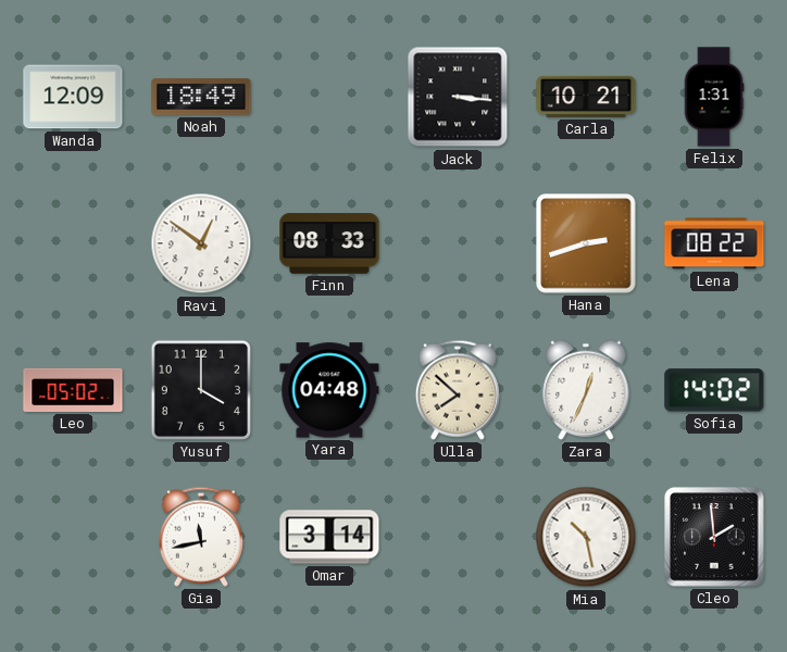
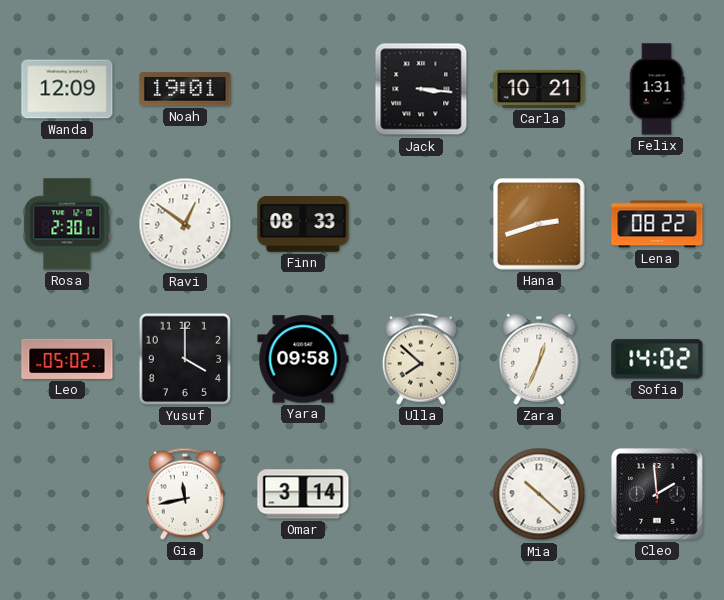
Noah: 18:49 -> 19:01
Rosa: none -> 2:30
Yara: 04:48 -> 09:58
Mia: 10:28 -> 10:22
